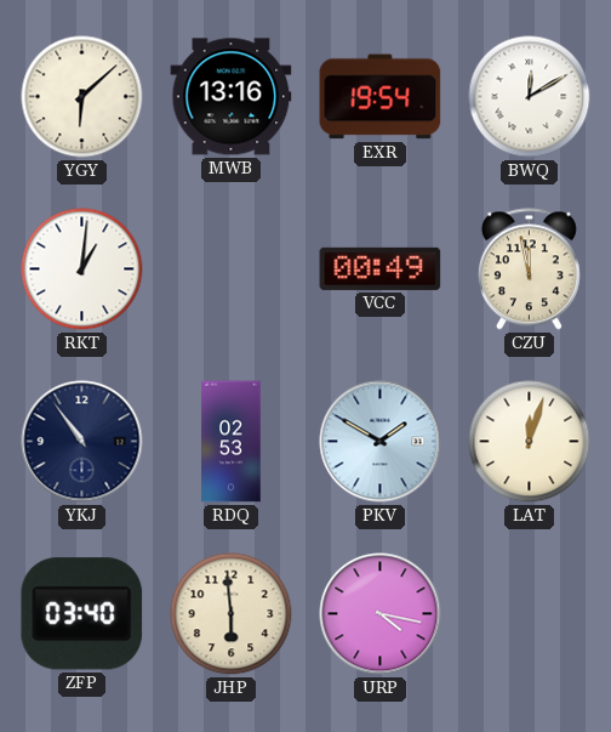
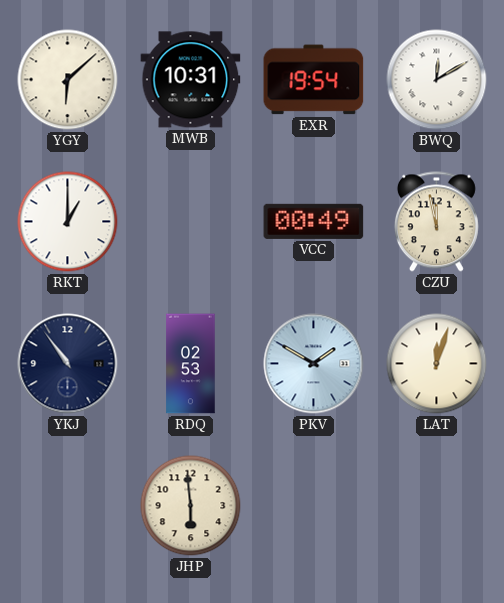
MWB: 13:16 -> 10:31
RKT: 1:01 -> 1:00
ZFP: 03:40 -> none
URP: 4:17 -> none
